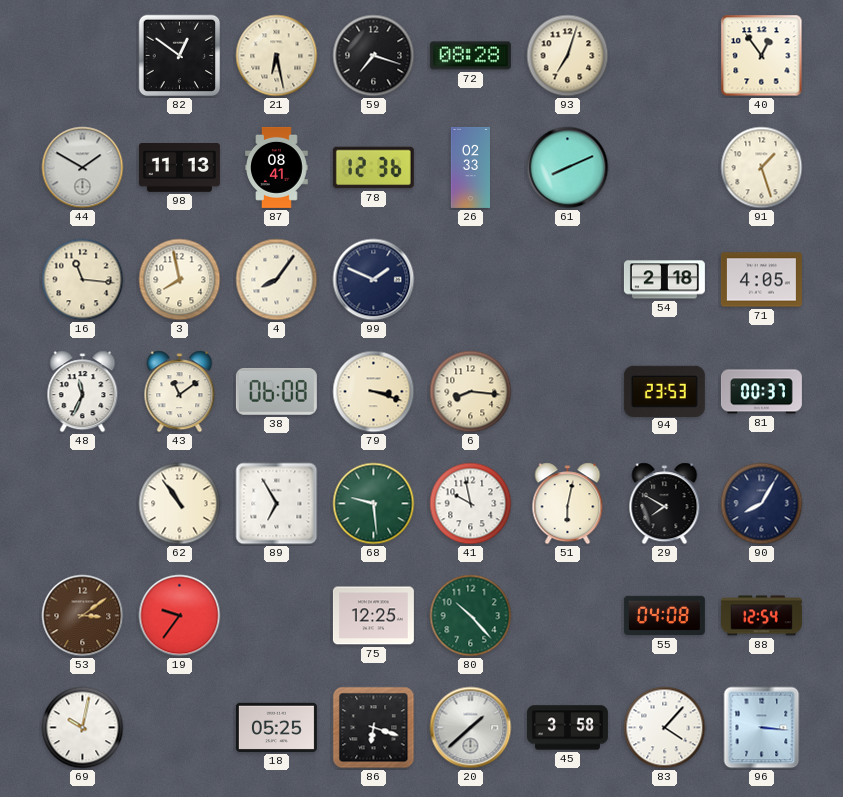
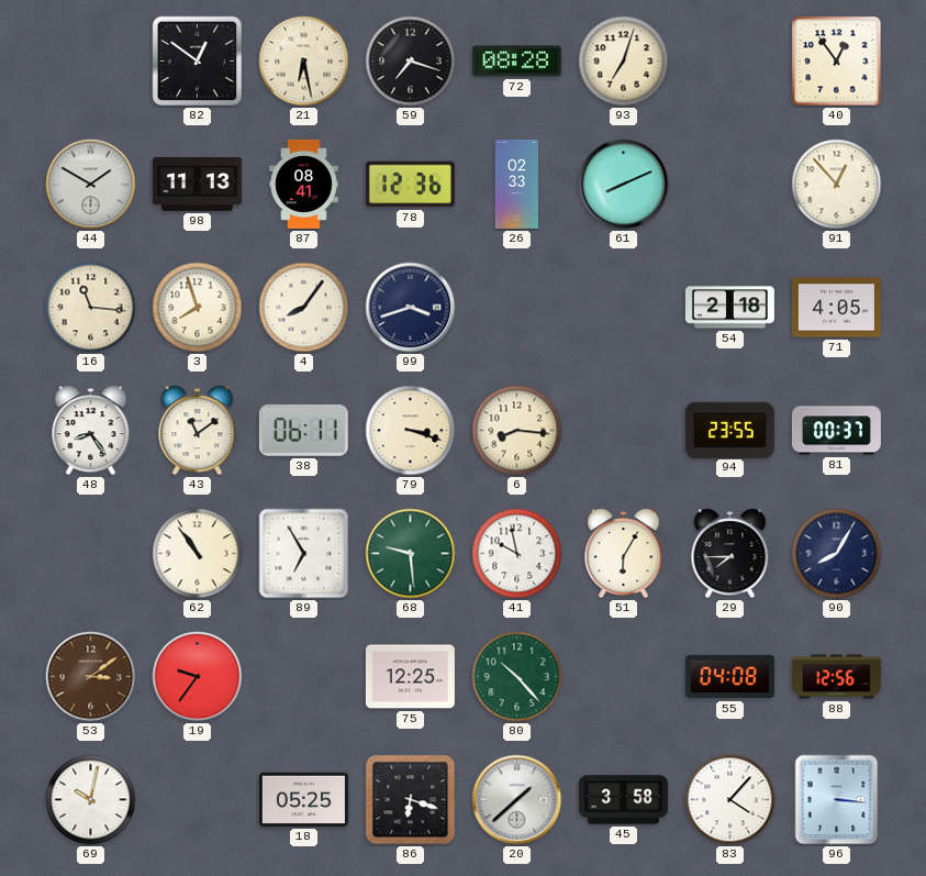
91: 1:27 -> 12:53
3: 7:58 -> 7:57
99: 1:49 -> 3:42
48: 11:34 -> 8:24
38: 06:08 -> 06:11
94: 23:53 -> 23:55
51: 6:02 -> 6:05
29: 7:50 -> 7:45
88: 12:54 -> 12:56
